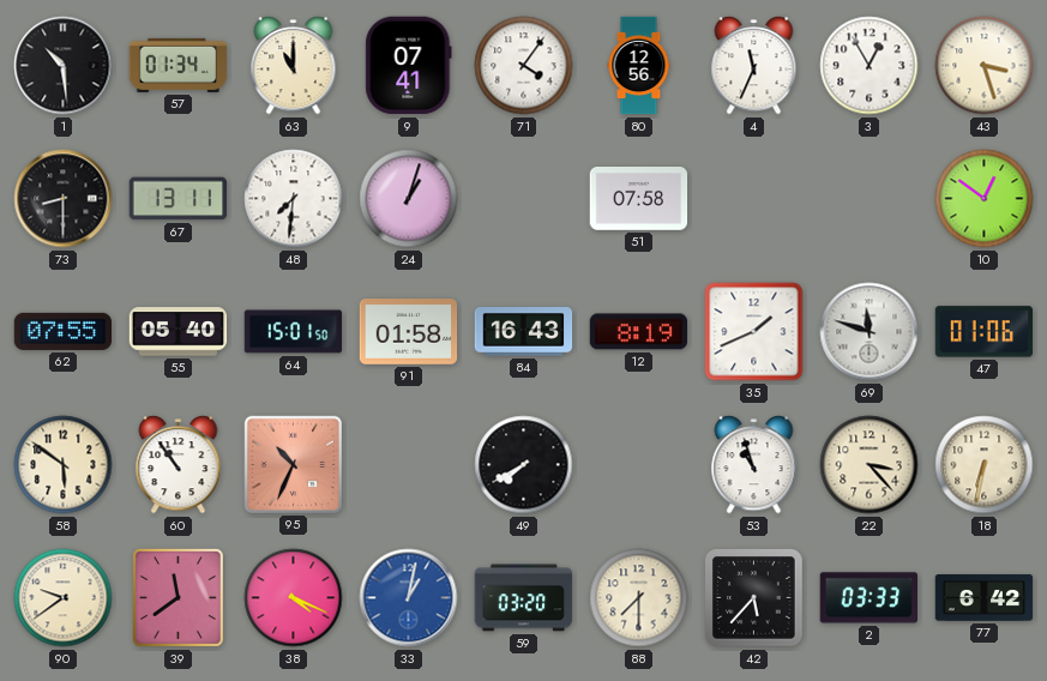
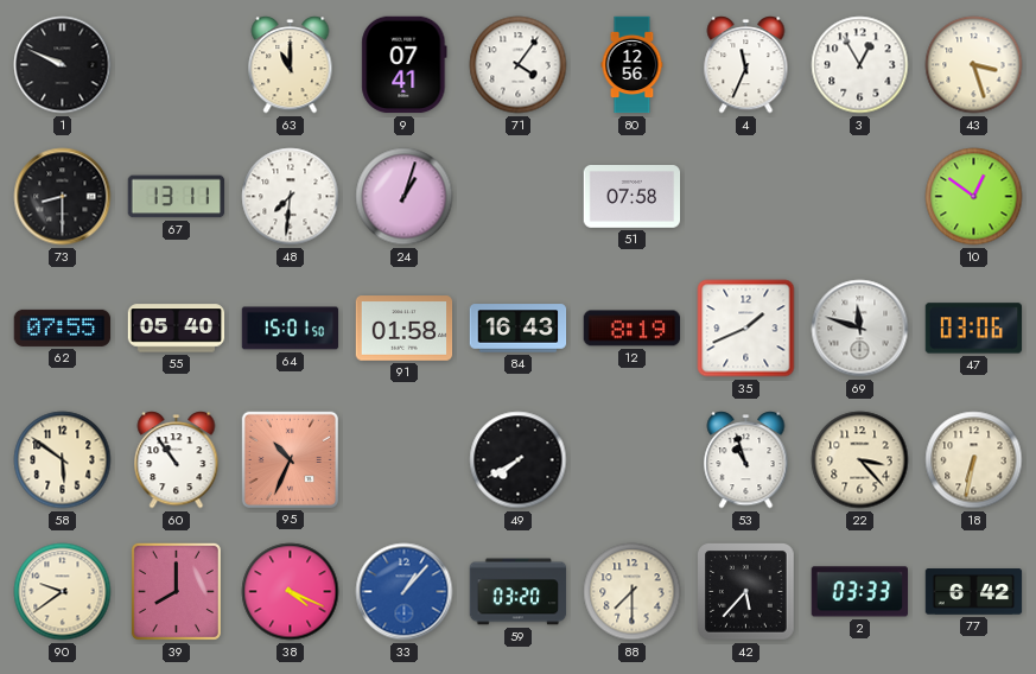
1: 10:29 -> 9:49
57: 01:34 -> none
47: 01:06 -> 03:06
39: 11:39 -> 8:00
33: 1:02 -> 1:07
